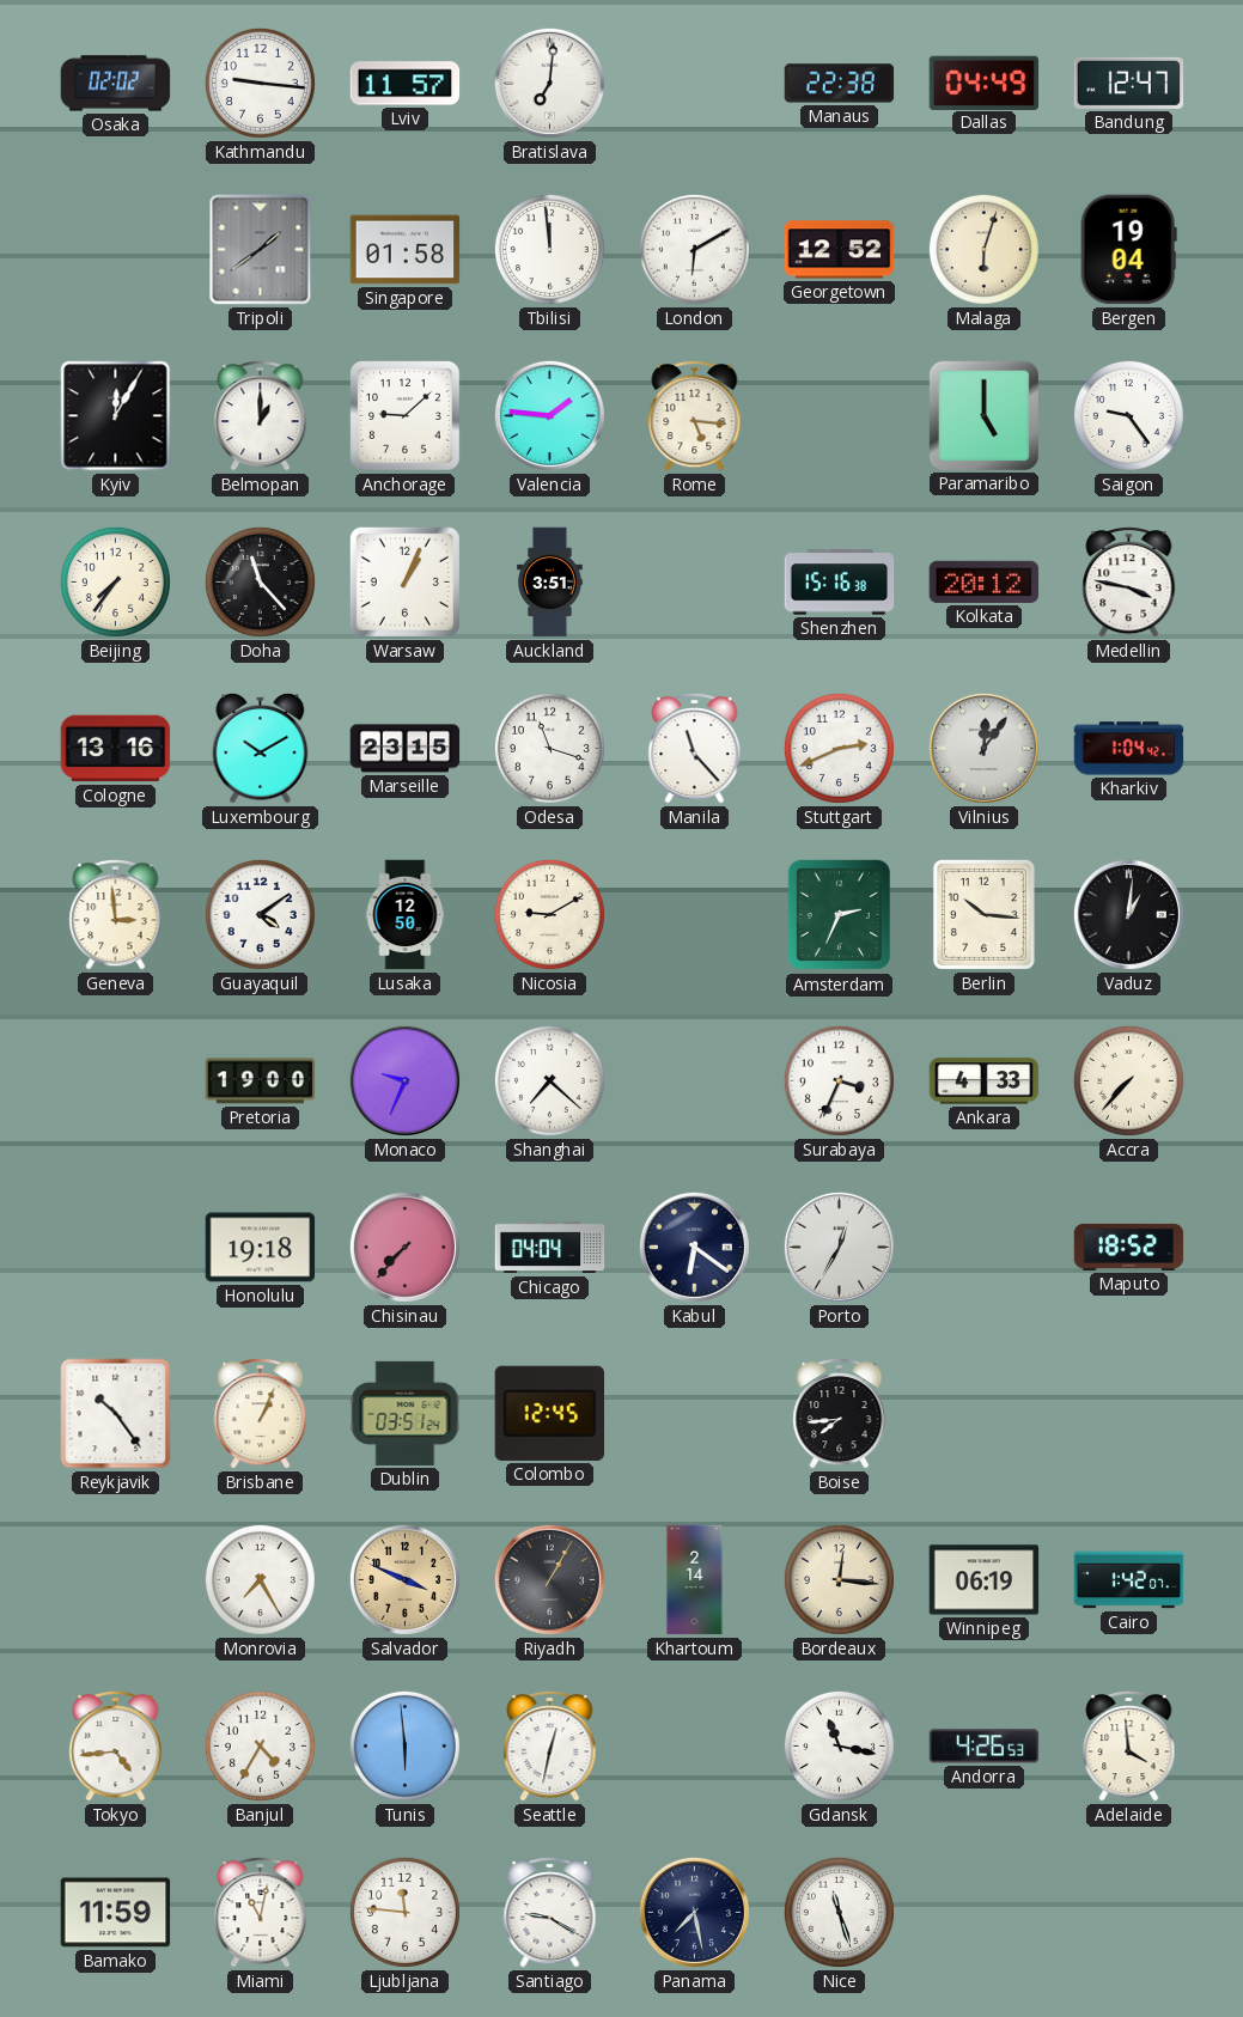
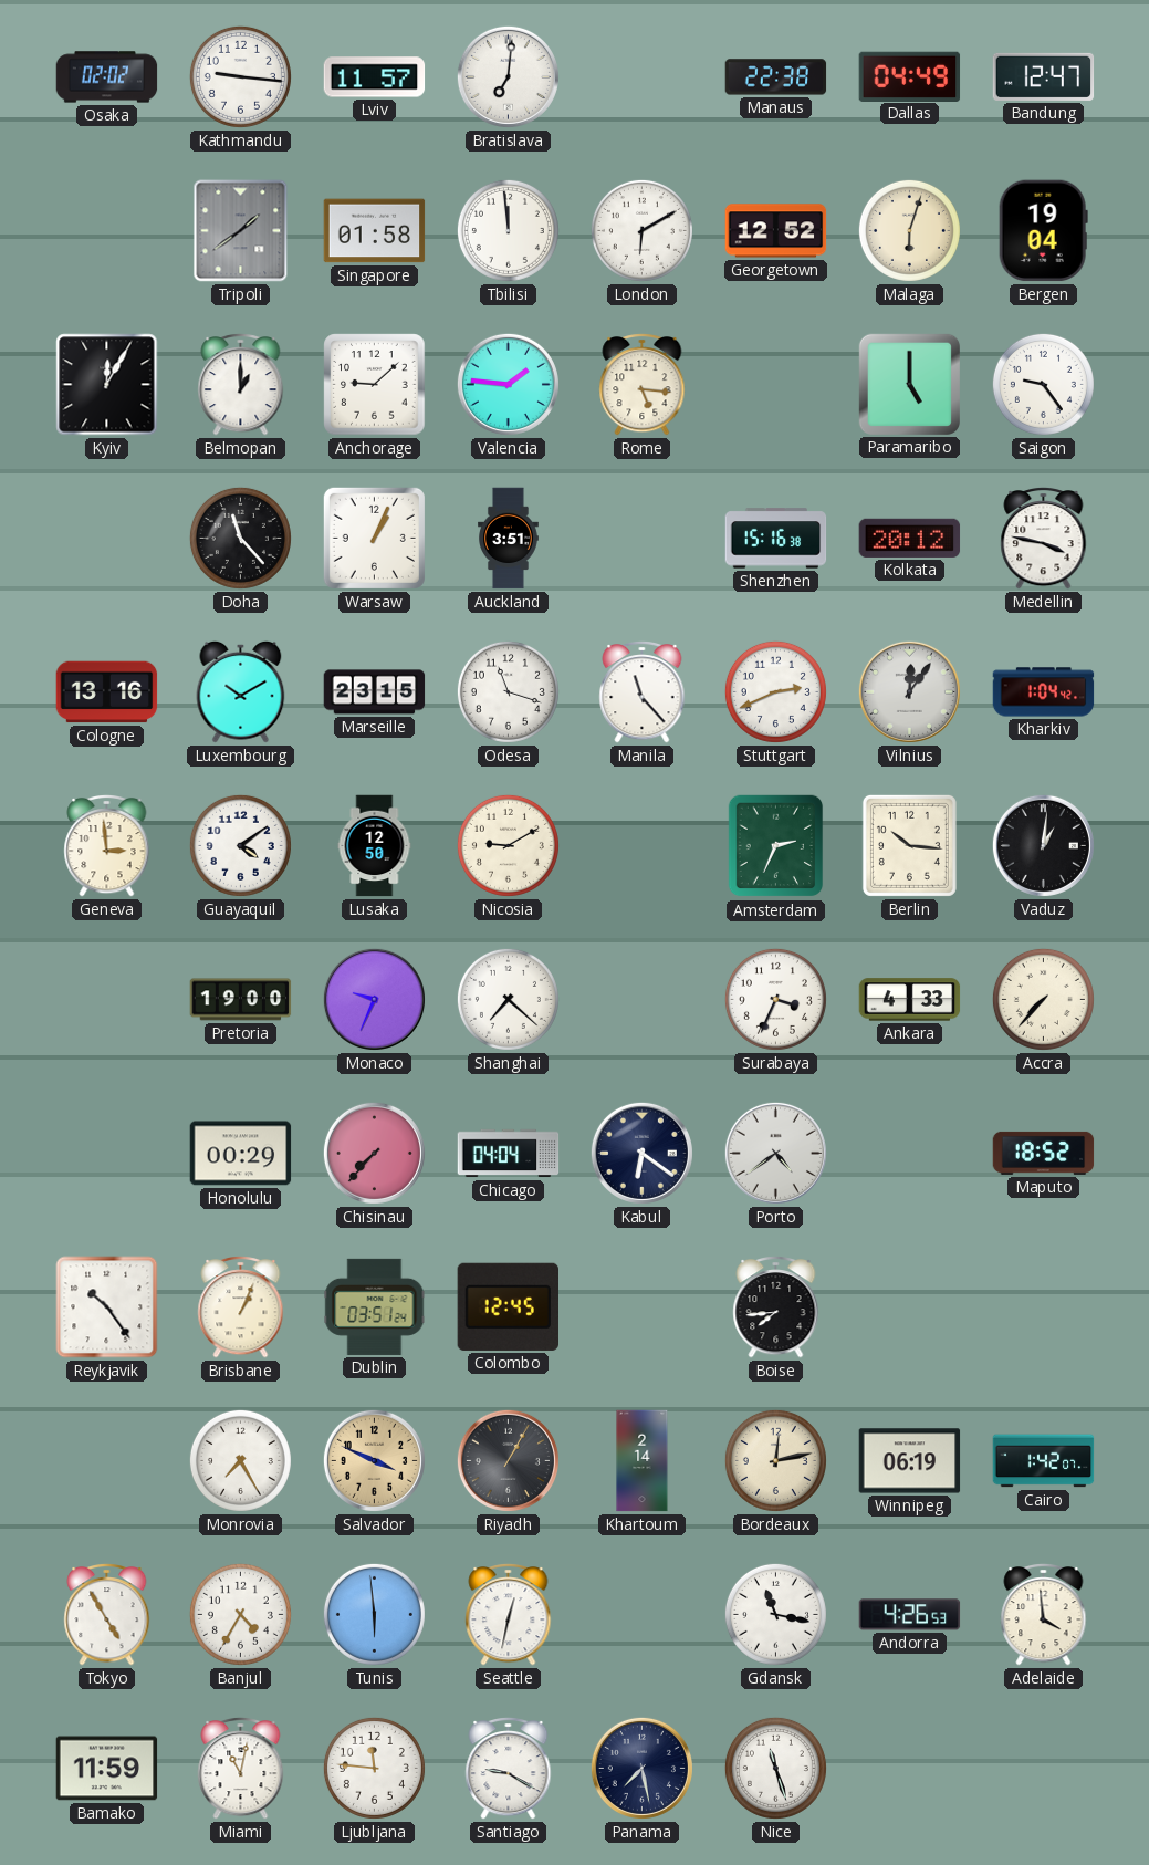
Beijing: 7:36 -> none
Honolulu: 19:18 -> 00:29
Porto: 12:35 -> 4:39
Bordeaux: 12:16 -> 12:13
Tokyo: 4:44 -> 4:55
